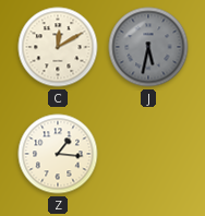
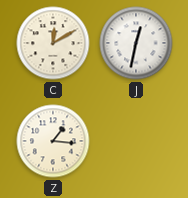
J: 5:32 -> 12:32
J dial: grey -> white
